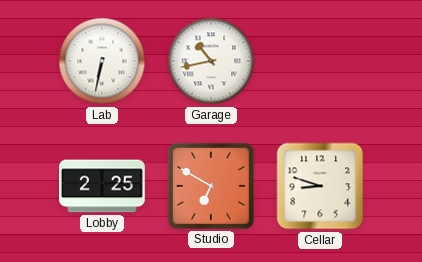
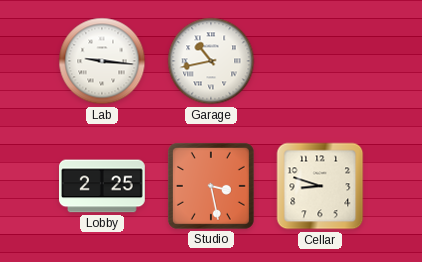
Lab: 6:32 -> 9:16
Studio: 6:50 -> 3:28
